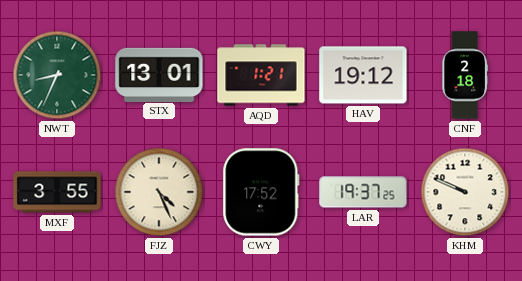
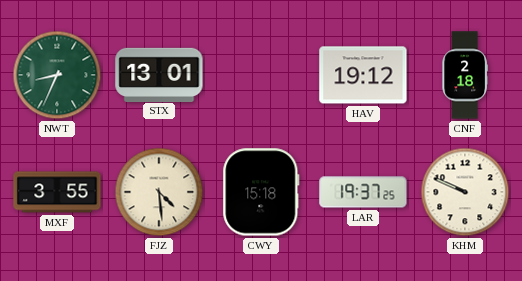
AQD: 1:21 -> none
FJZ: 4:26 -> 4:29
CWY: 17:52 -> 15:18
